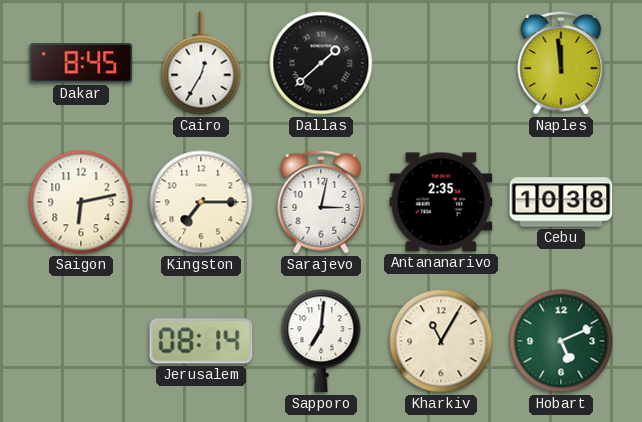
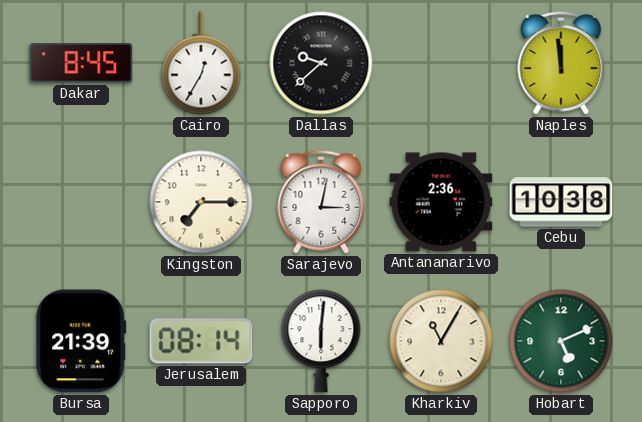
Dallas: 1:38 -> 9:38
Saigon: 6:13 -> none
Antananarivo: 2:35 -> 2:36
Bursa: none -> 21:39
Sapporo: 7:01 -> 6:01
